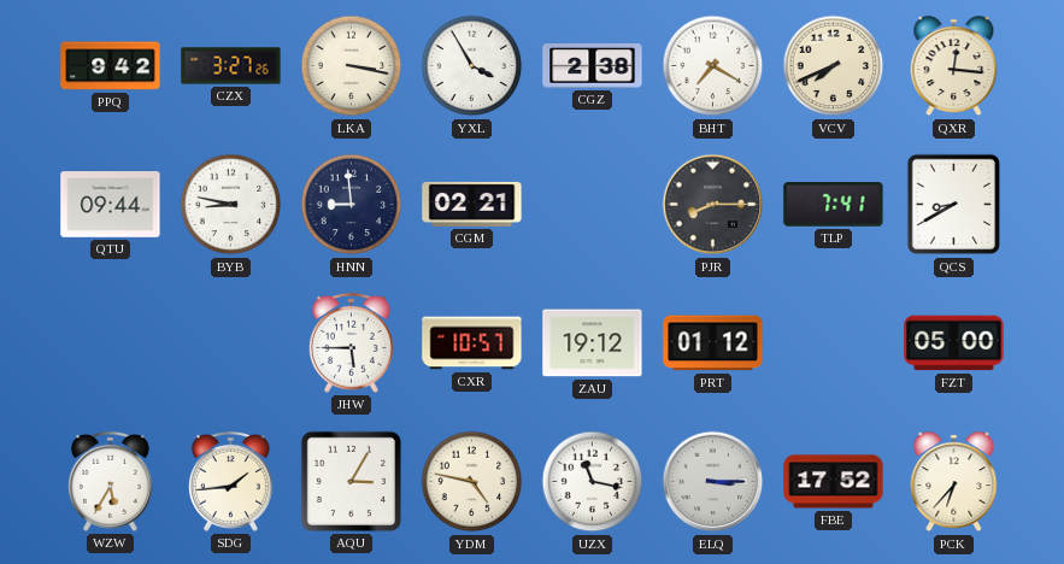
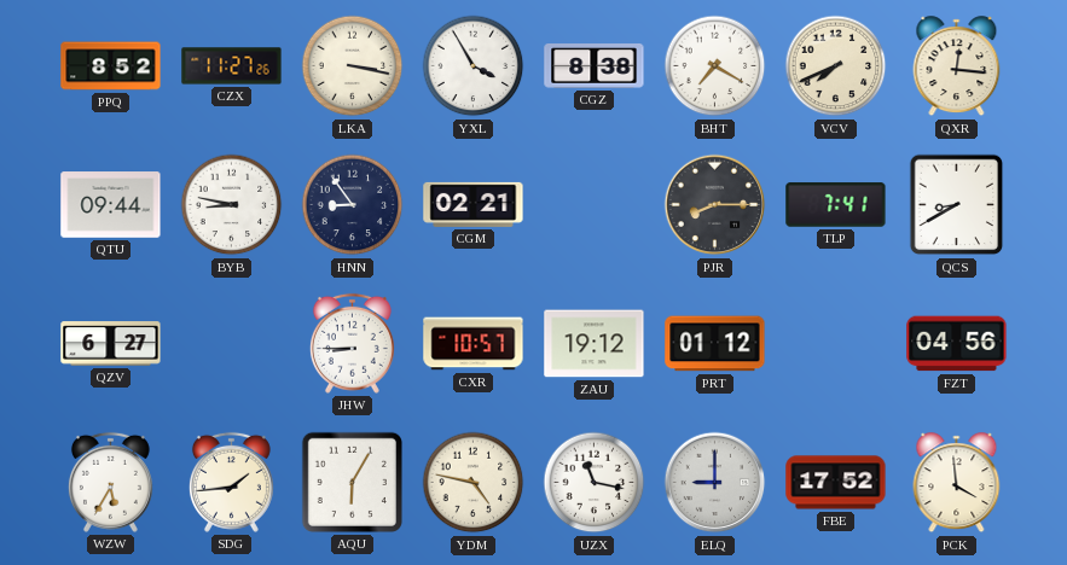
PPQ: 9:42 -> 8:52
CZX: 3:27 -> 11:27
CGZ: 2:38 -> 8:38
HNN: 8:59 -> 8:54
QZV: none -> 6:27
JHW: 5:45 -> 8:45
FZT: 05:00 -> 04:56
AQU: 3:05 -> 6:05
ELQ: 3:15 -> 9:00
PCK: 6:37 -> 3:59
